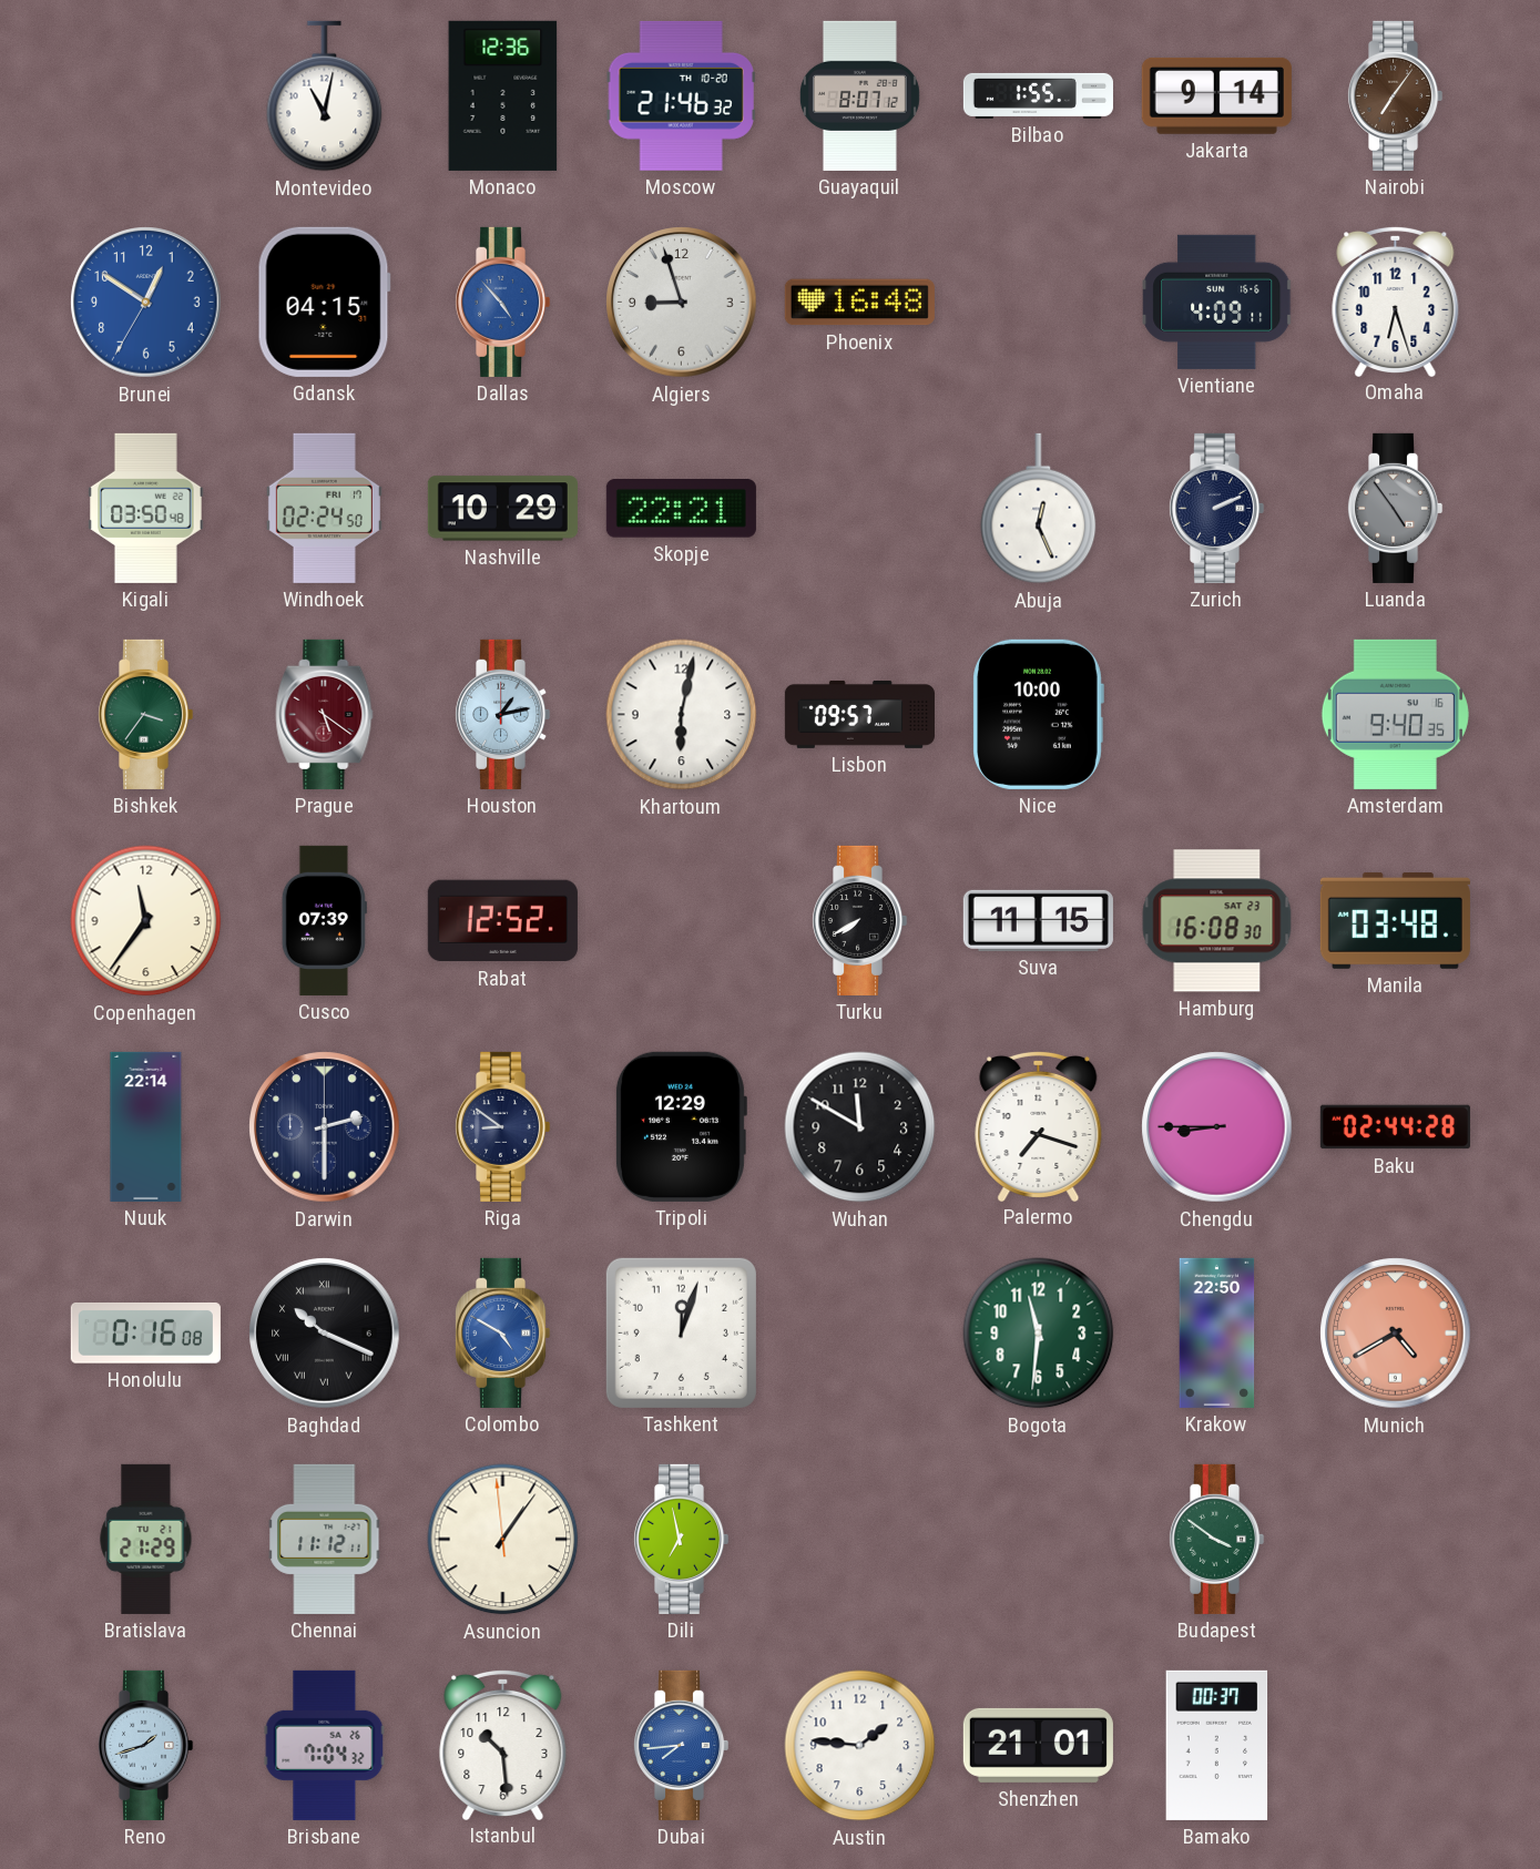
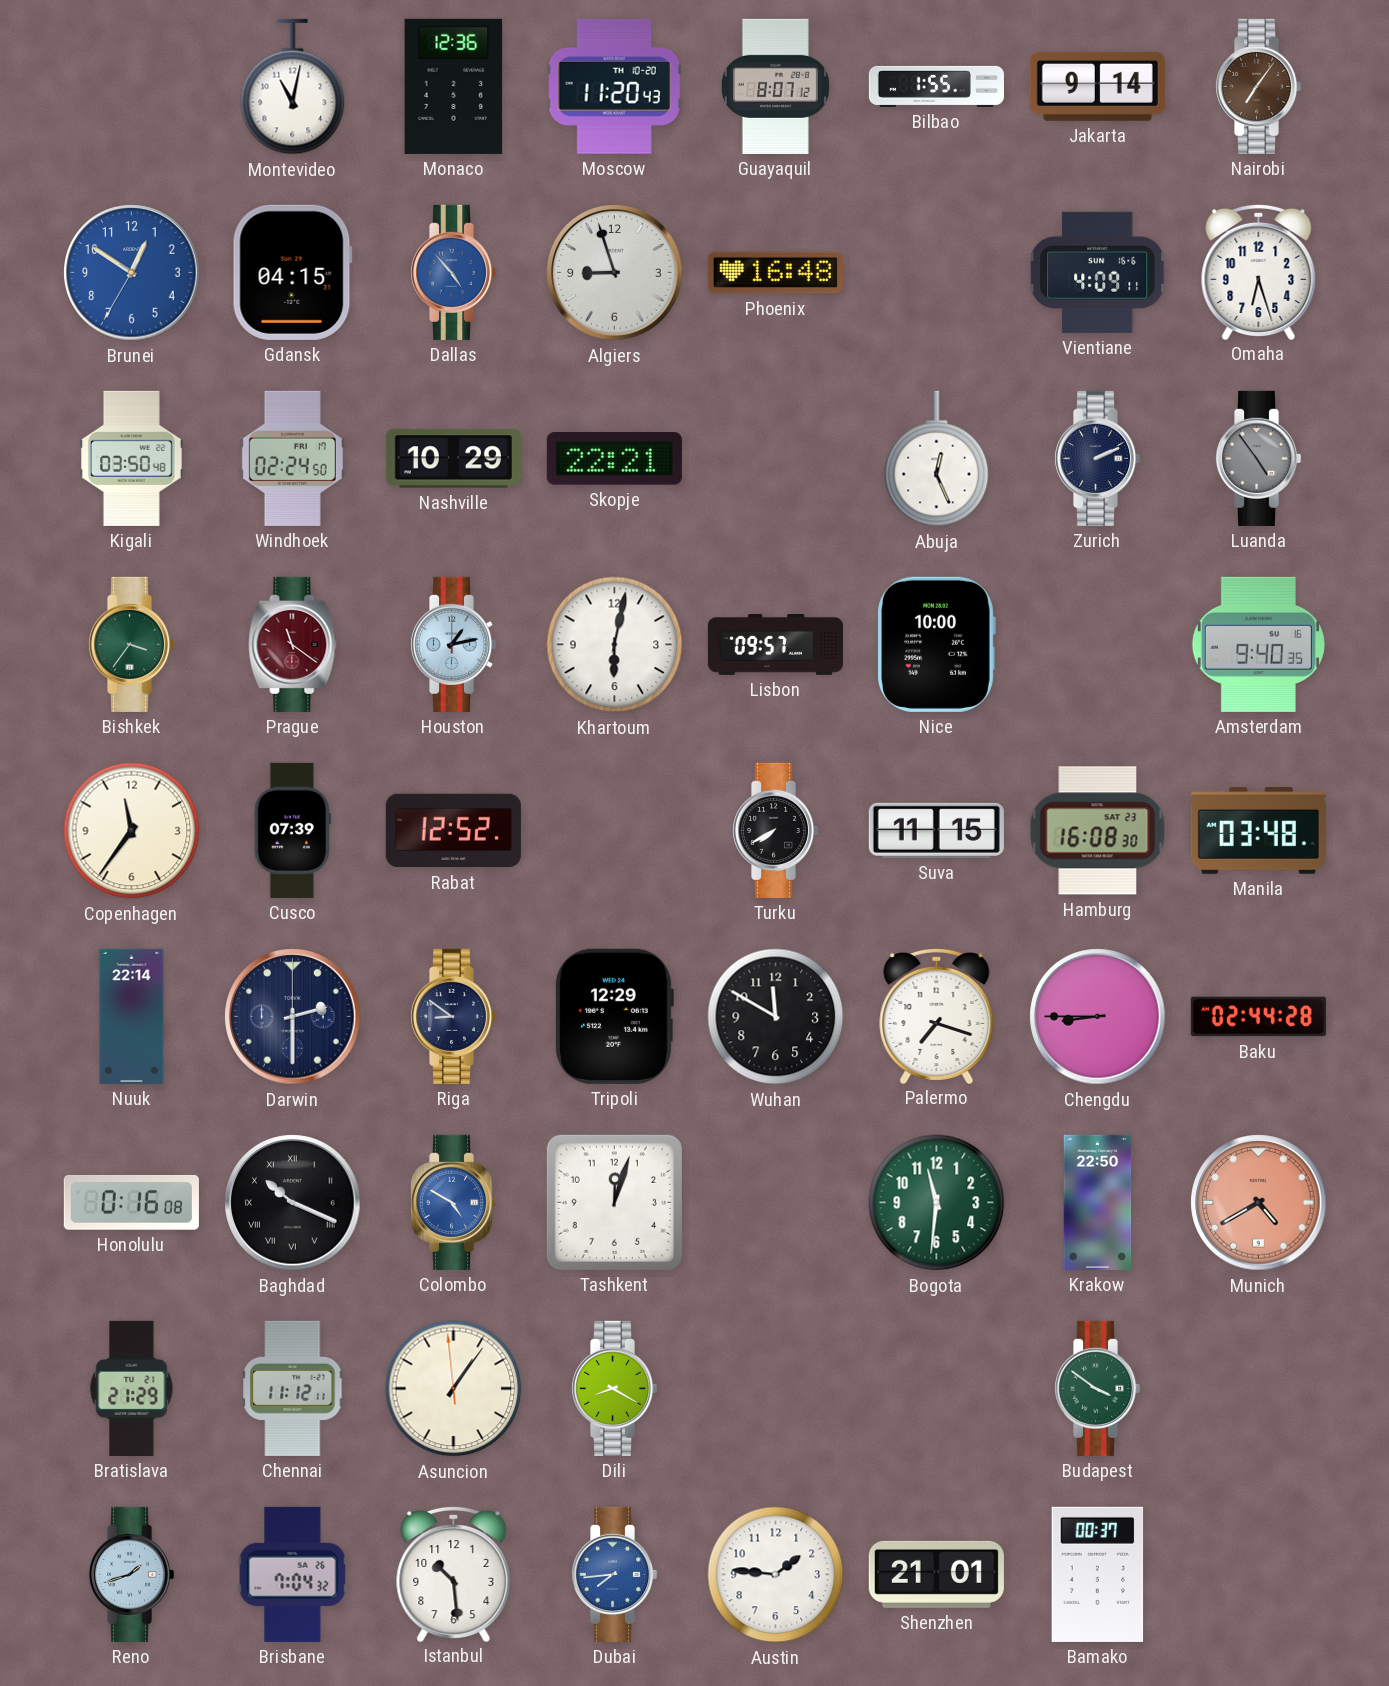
Moscow: 21:46 -> 11:20
Prague: 5:21 -> 11:21
Dili: 6:58 -> 8:20
